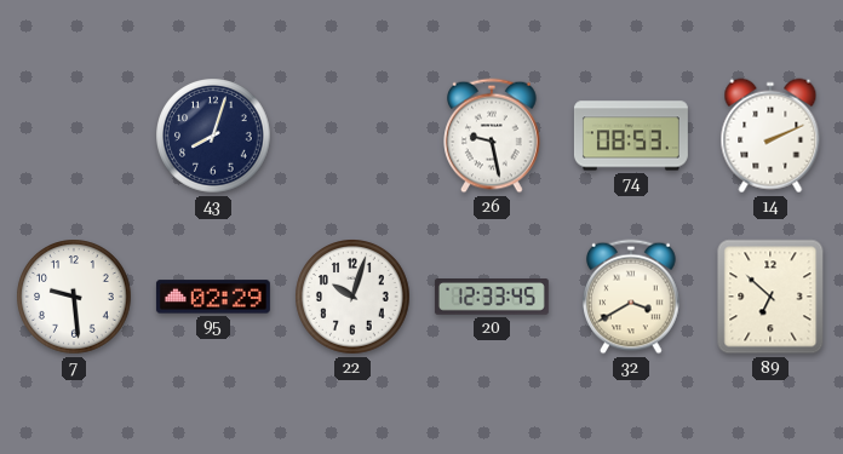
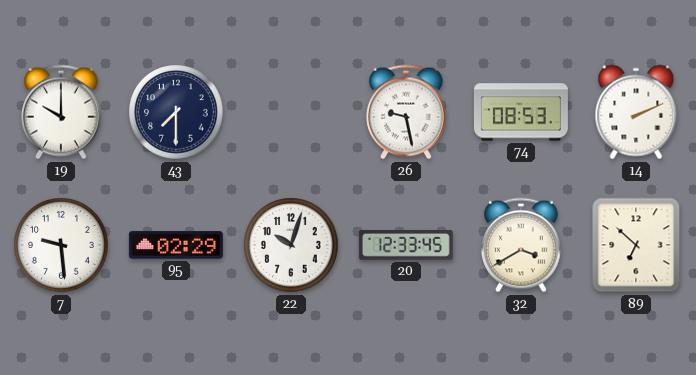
19: none -> 10:00
43: 8:03 -> 7:30
